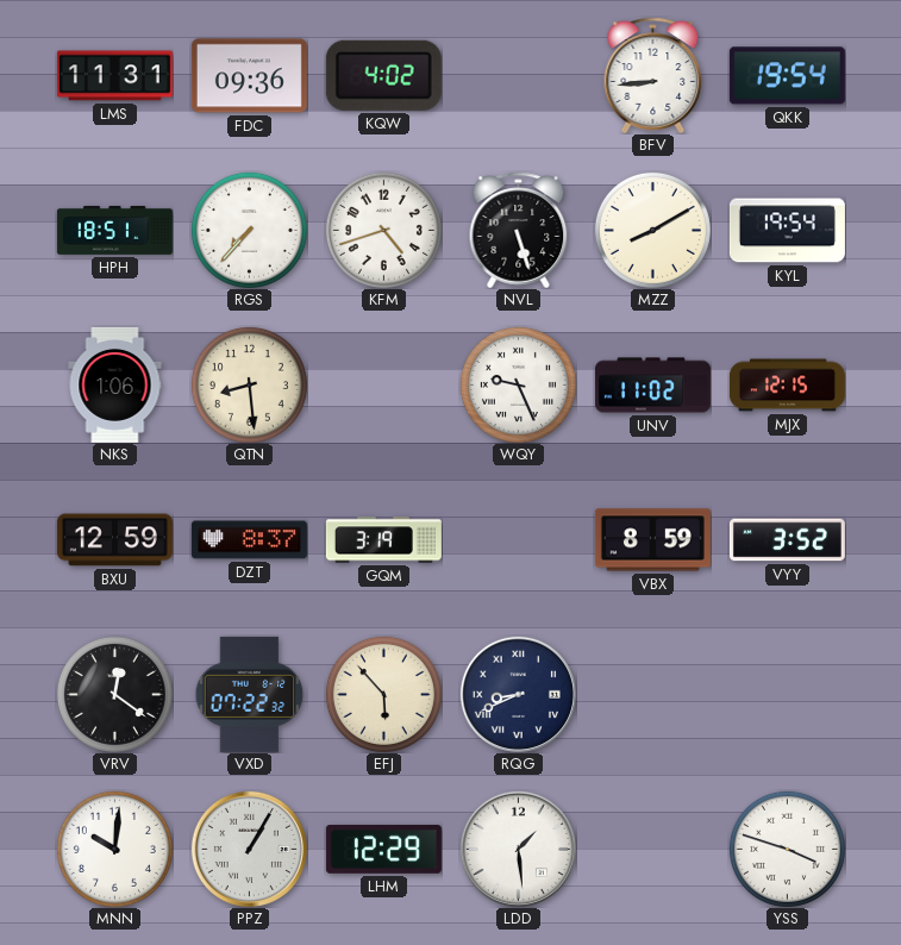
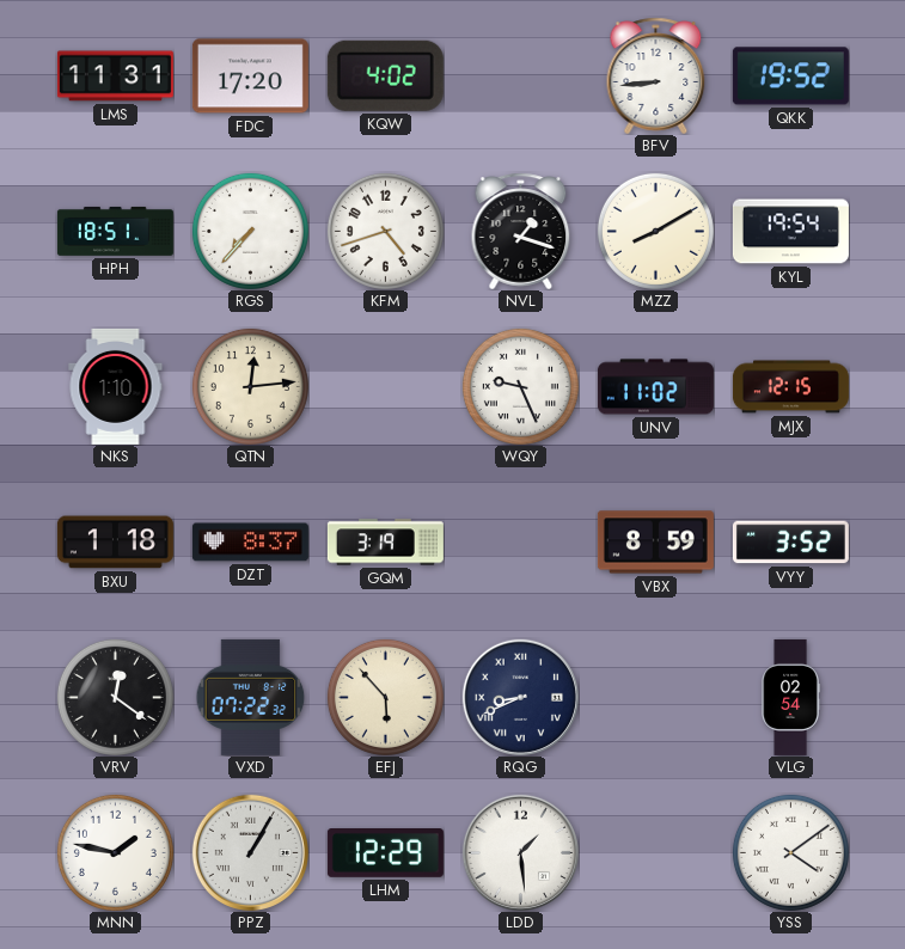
FDC: 09:36 -> 17:20
QKK: 19:54 -> 19:52
NVL: 5:27 -> 1:18
NKS: 1:06 -> 1:10
QTN: 8:29 -> 12:14
BXU: 12:59 -> 1:18
VLG: none -> 02:54
MNN: 10:01 -> 1:47
YSS: 3:48 -> 4:09
